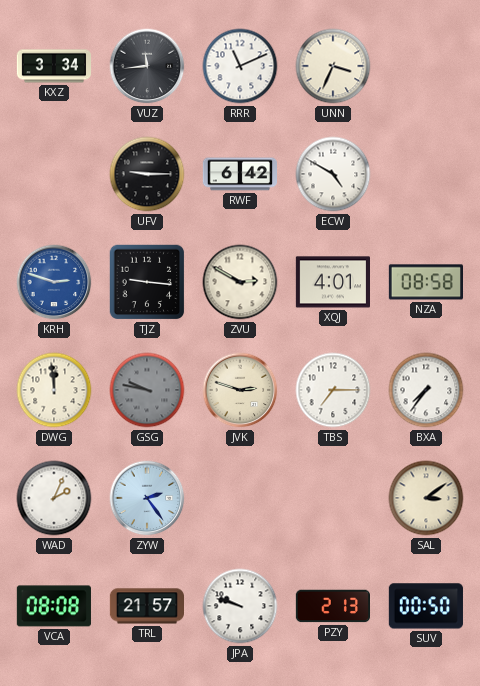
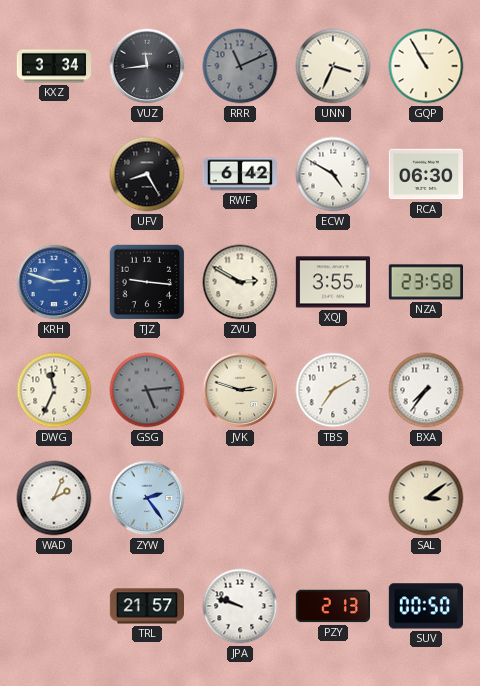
RRR dial: white -> grey
GQP: none -> 10:55
UFV: 9:15 -> 8:25
RCA: none -> 06:30
XQJ: 4:01 -> 3:55
NZA: 08:58 -> 23:58
DWG: 11:59 -> 11:34
GSG: 9:47 -> 5:14
TBS: 7:15 -> 7:10
VCA: 08:08 -> none
